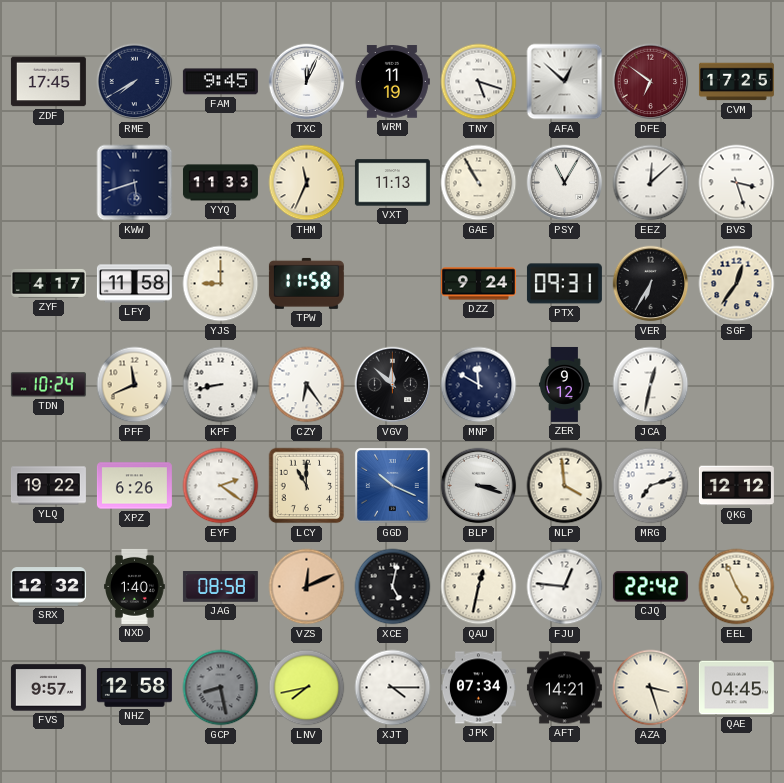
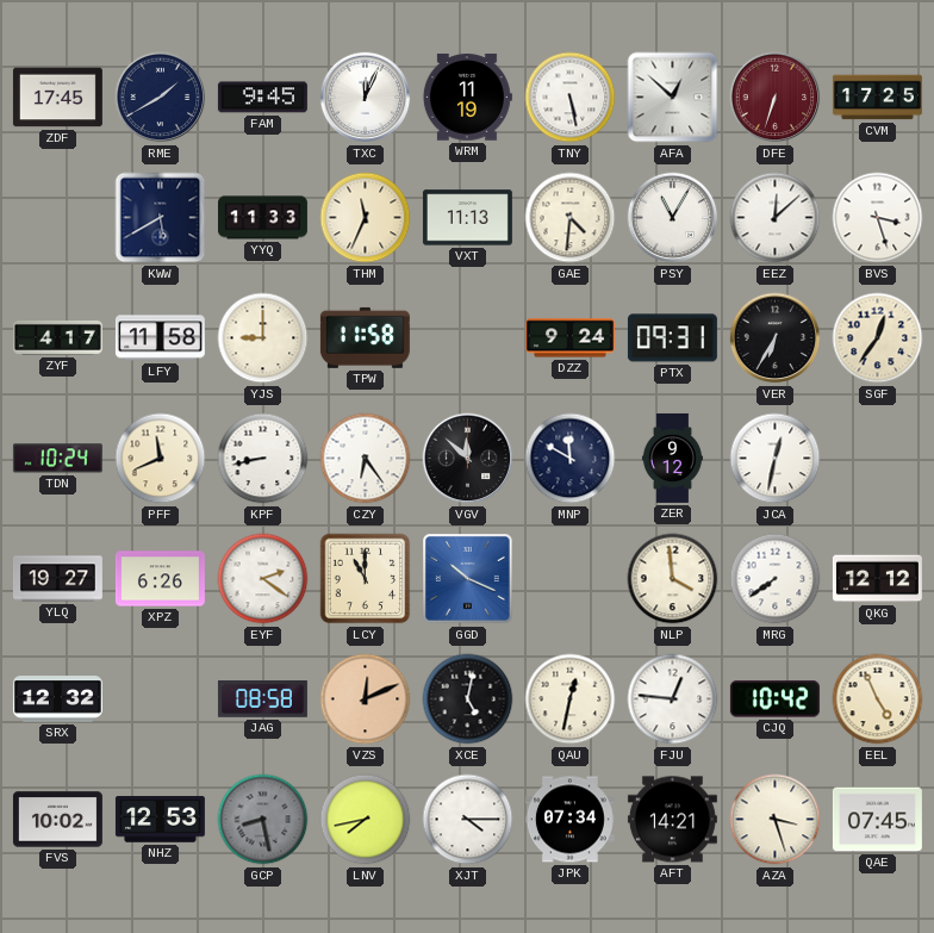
RME: 7:40 -> 1:40
TNY: 5:18 -> 5:28
DFE: 6:51 -> 6:33
KWW: 5:42 -> 5:40
GAE: 10:55 -> 4:31
YLQ: 19:22 -> 19:27
BLP: 3:18 -> none
MRG: 7:12 -> 7:39
NXD: 1:40 -> none
CJQ: 22:42 -> 10:42
FVS: 9:57 -> 10:02
NHZ: 12:58 -> 12:53
QAE: 04:45 -> 07:45
